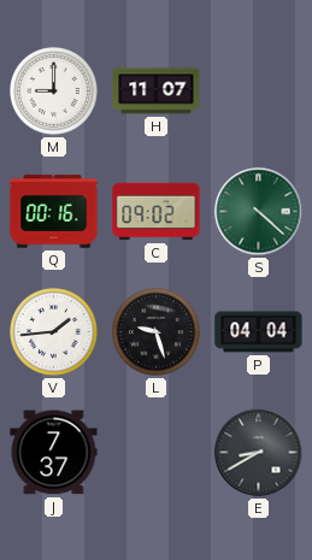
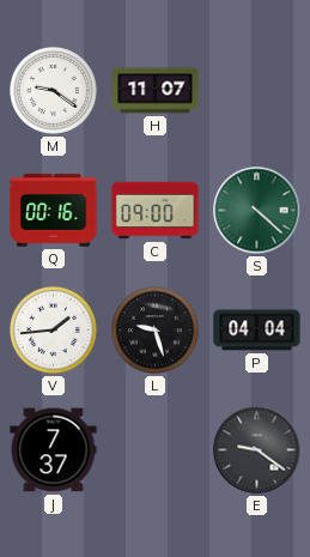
M: 9:00 -> 9:21
C: 09:02 -> 09:00
E: 8:40 -> 9:21
